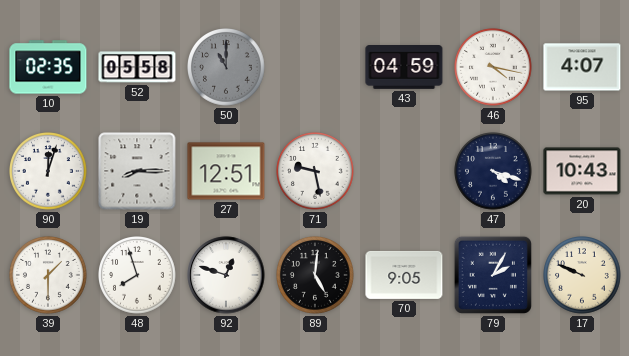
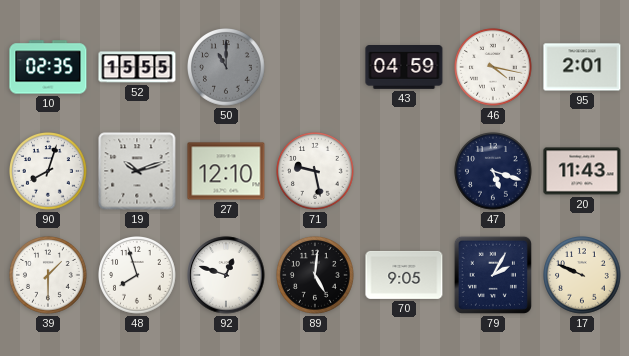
52: 05:58 -> 15:55
95: 4:07 -> 2:01
90: 12:03 -> 8:03
19: 8:15 -> 10:12
27: 12:51 -> 12:10
47: 4:18 -> 5:18
20: 10:43 -> 11:43
